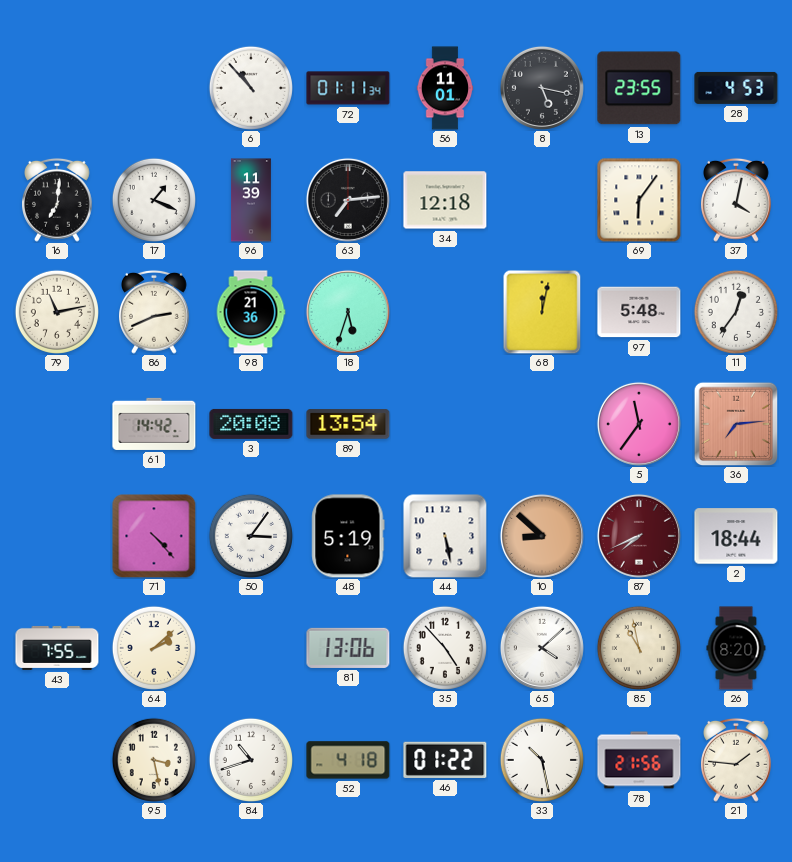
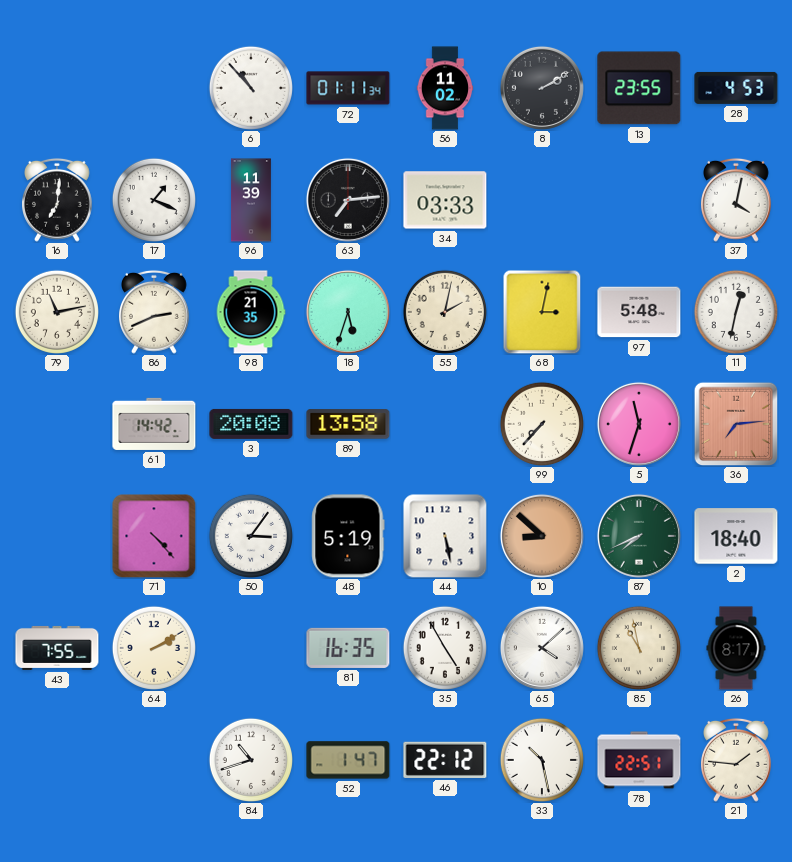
56: 11:01 -> 11:02
8: 5:17 -> 2:10
34: 12:18 -> 03:33
69: 6:06 -> none
98: 21:36 -> 21:35
55: none -> 2:02
68: 12:02 -> 3:02
11: 12:36 -> 12:32
89: 13:54 -> 13:58
99: none -> 7:37
5: 11:36 -> 11:33
87 dial: burgundy -> green
2: 18:44 -> 18:40
64: 2:08 -> 2:10
81: 13:06 -> 16:35
35: 4:53 -> 4:55
26: 8:20 -> 8:17
95: 3:28 -> none
52: 4:18 -> 1:47
46: 01:22 -> 22:12
78: 21:56 -> 22:51
